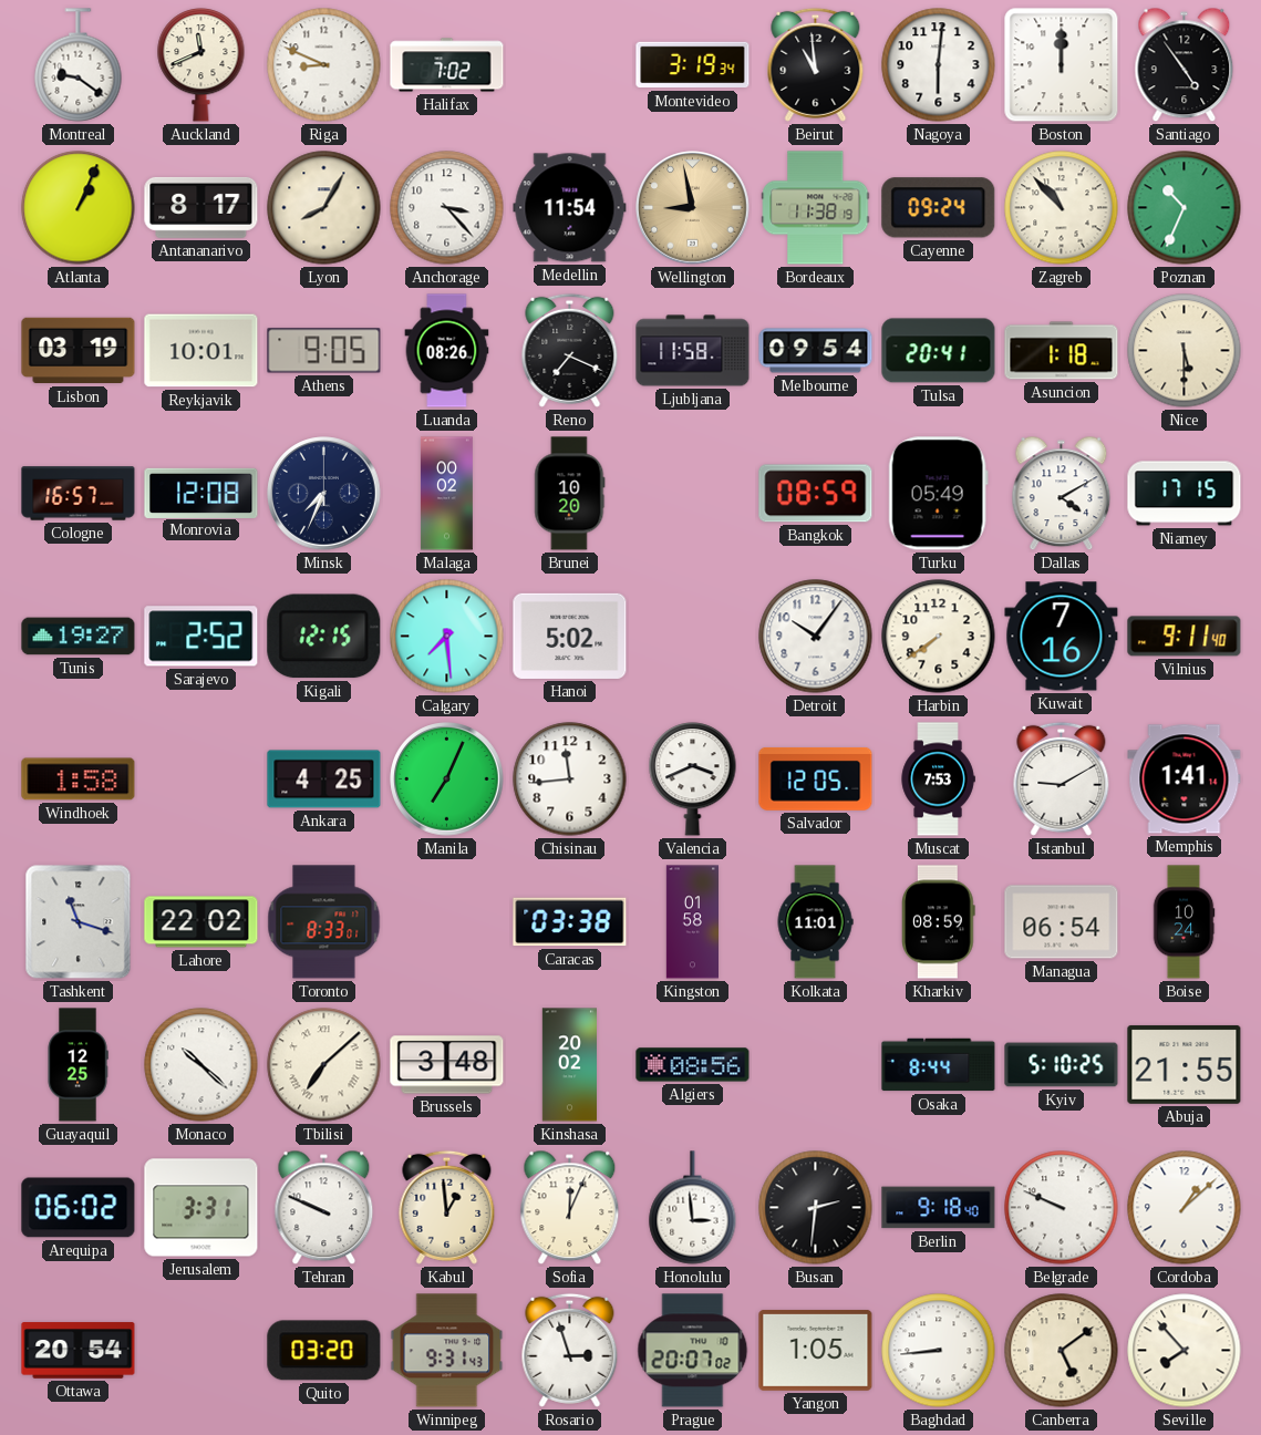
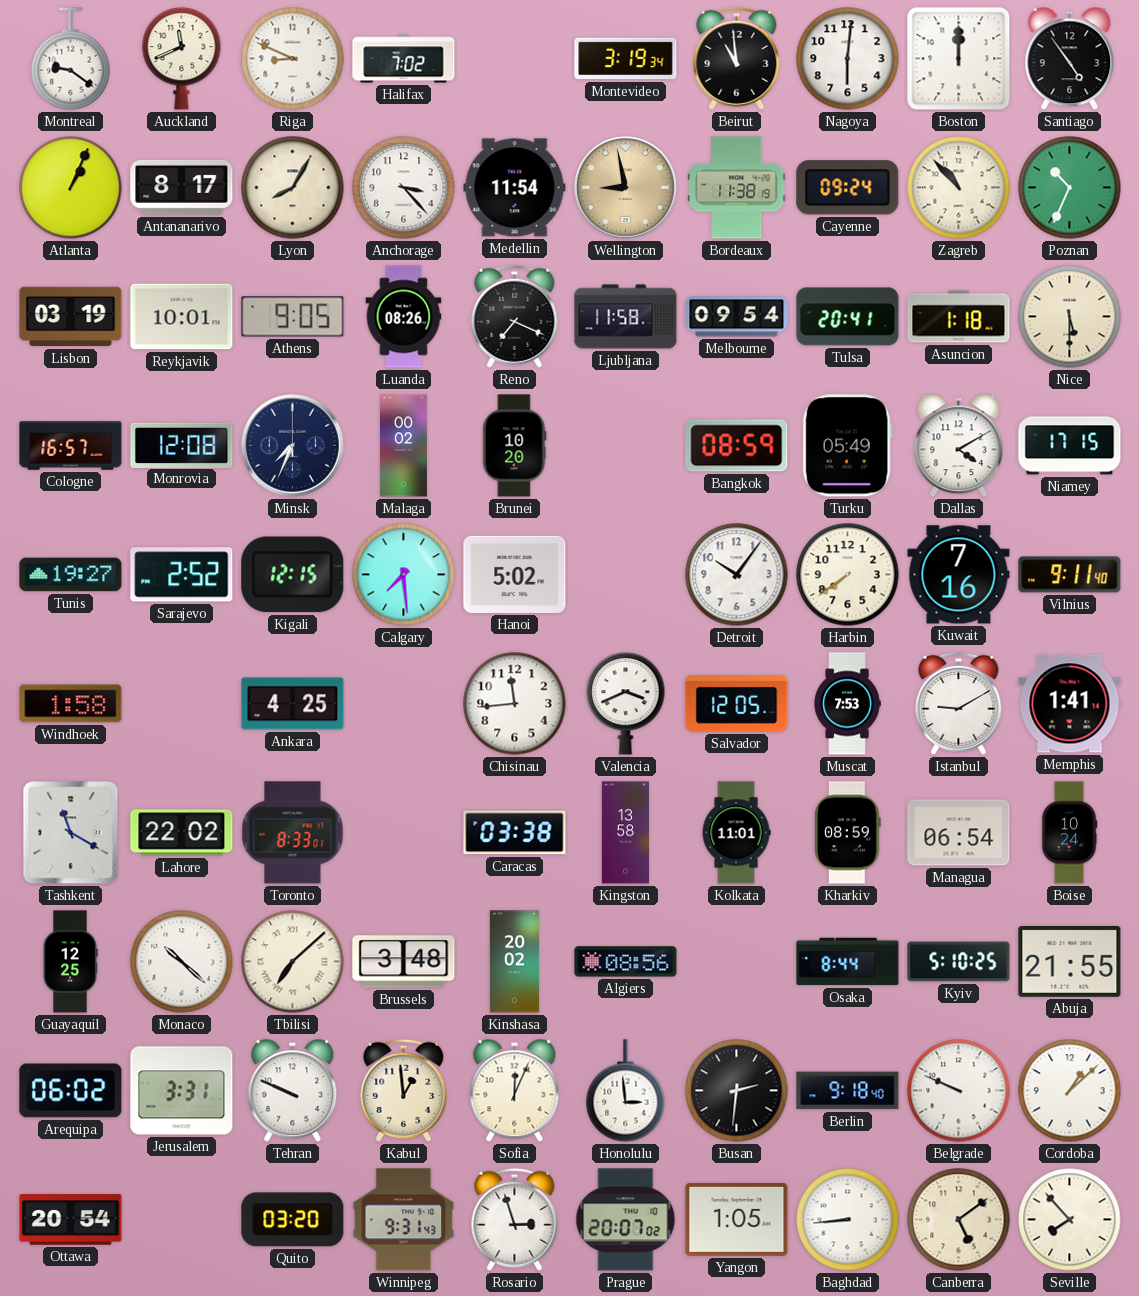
Manila: 7:04 -> none
Tashkent: 11:18 -> 11:20
Kingston: 01:58 -> 13:58
